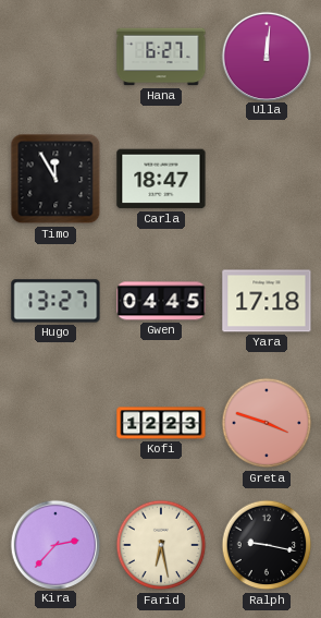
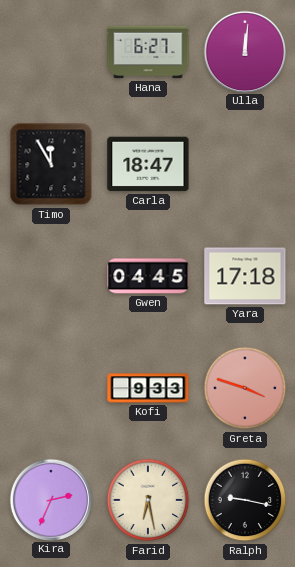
Hugo: 13:27 -> none
Kofi: 12:23 -> 9:33
Kira: 2:37 -> 2:34
